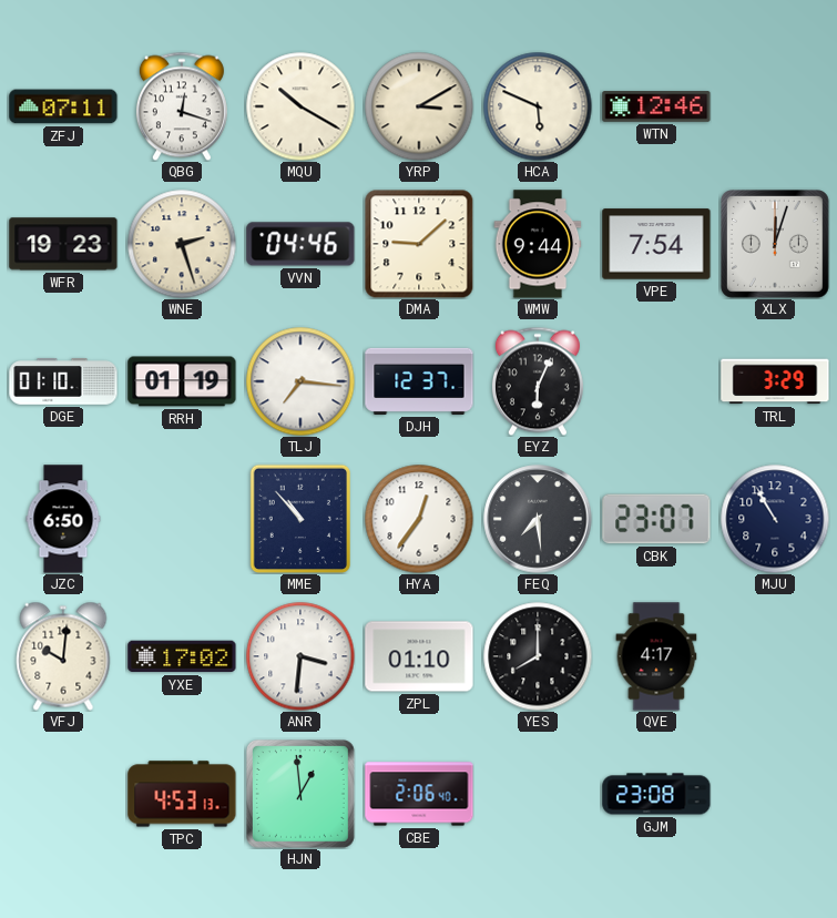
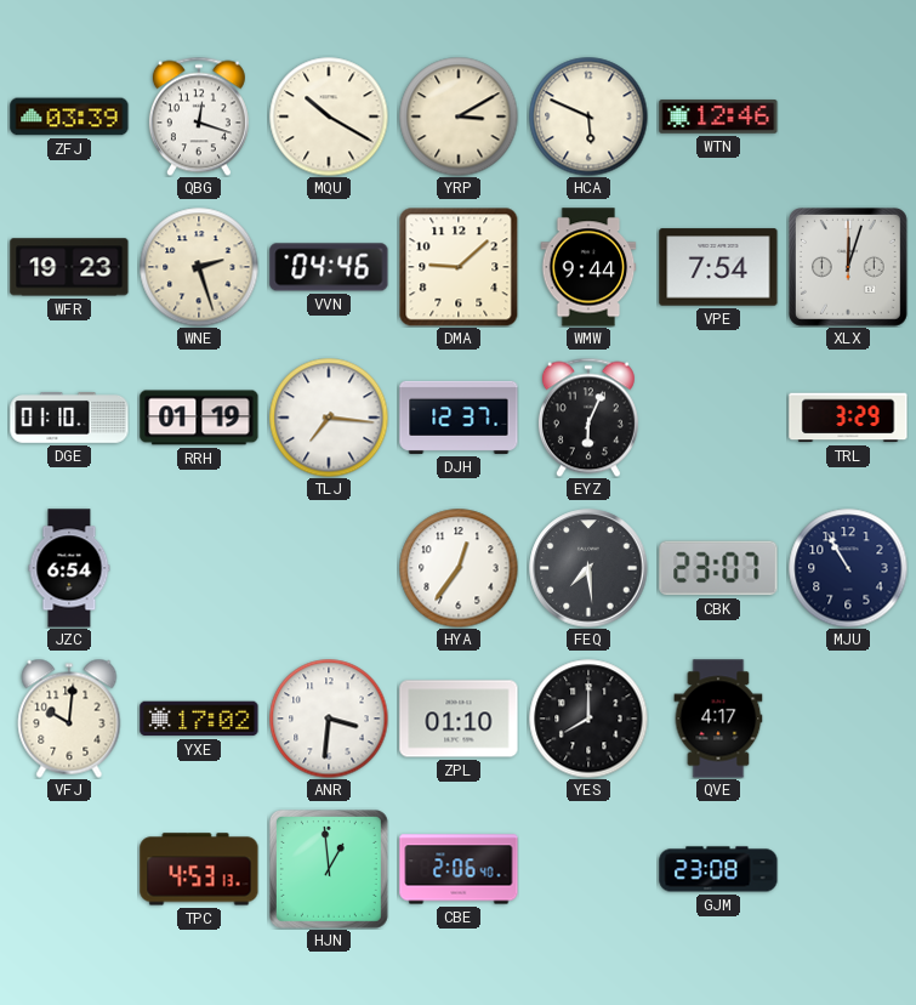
ZFJ: 07:11 -> 03:39
JZC: 6:50 -> 6:54
MME: 10:53 -> none
